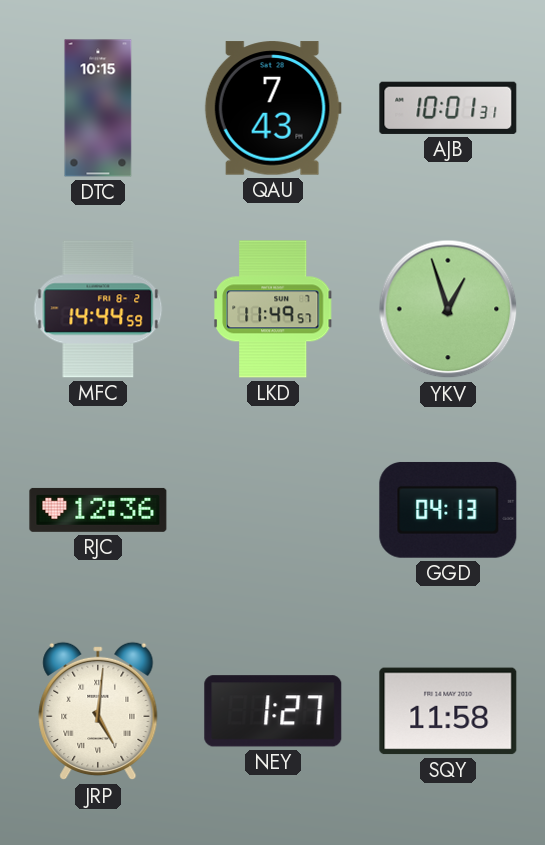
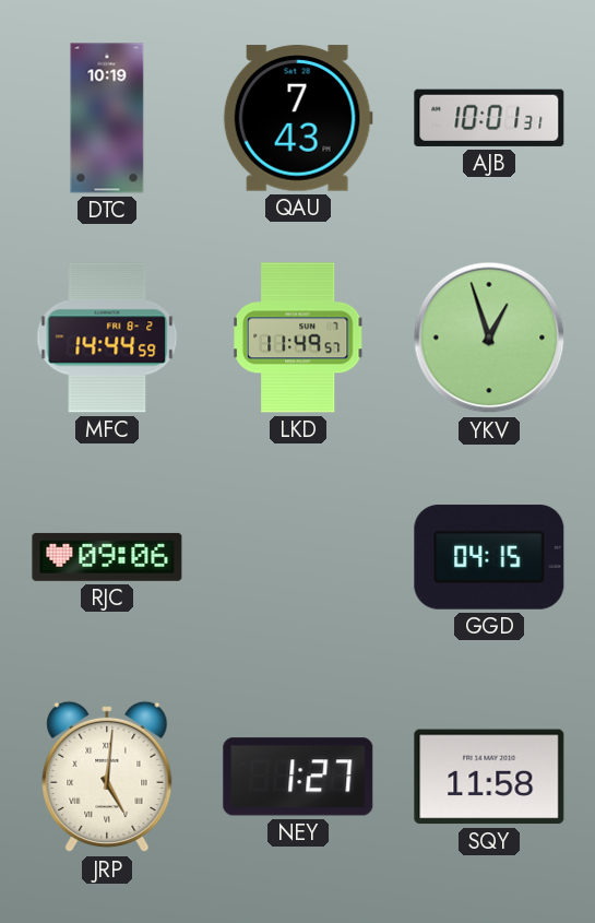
DTC: 10:15 -> 10:19
RJC: 12:36 -> 09:06
GGD: 04:13 -> 04:15
